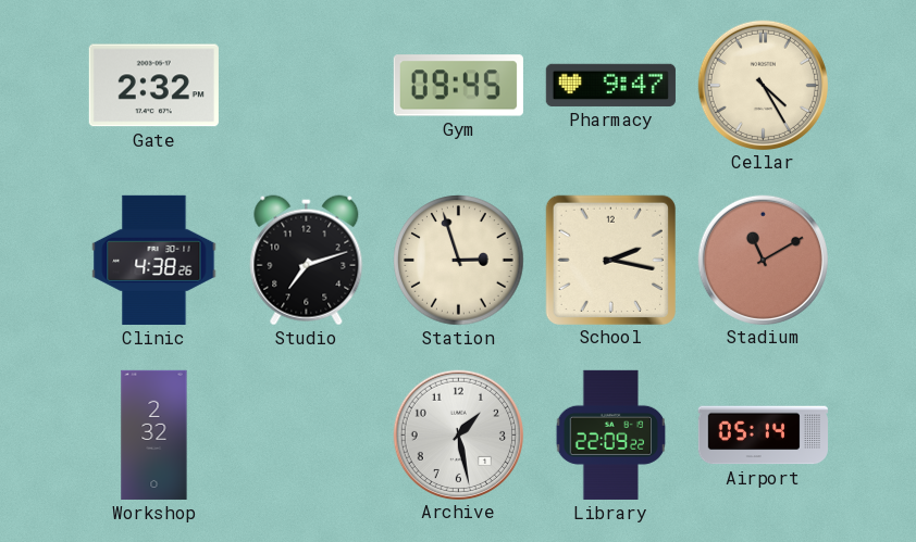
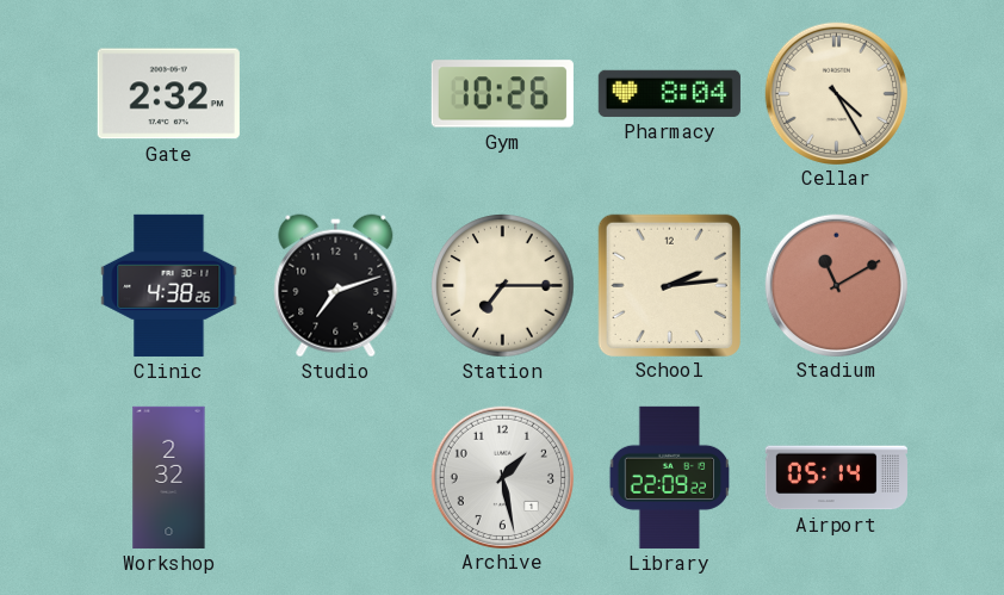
Gym: 09:45 -> 10:26
Pharmacy: 9:47 -> 8:04
Station: 2:57 -> 7:15
School: 2:17 -> 2:14
